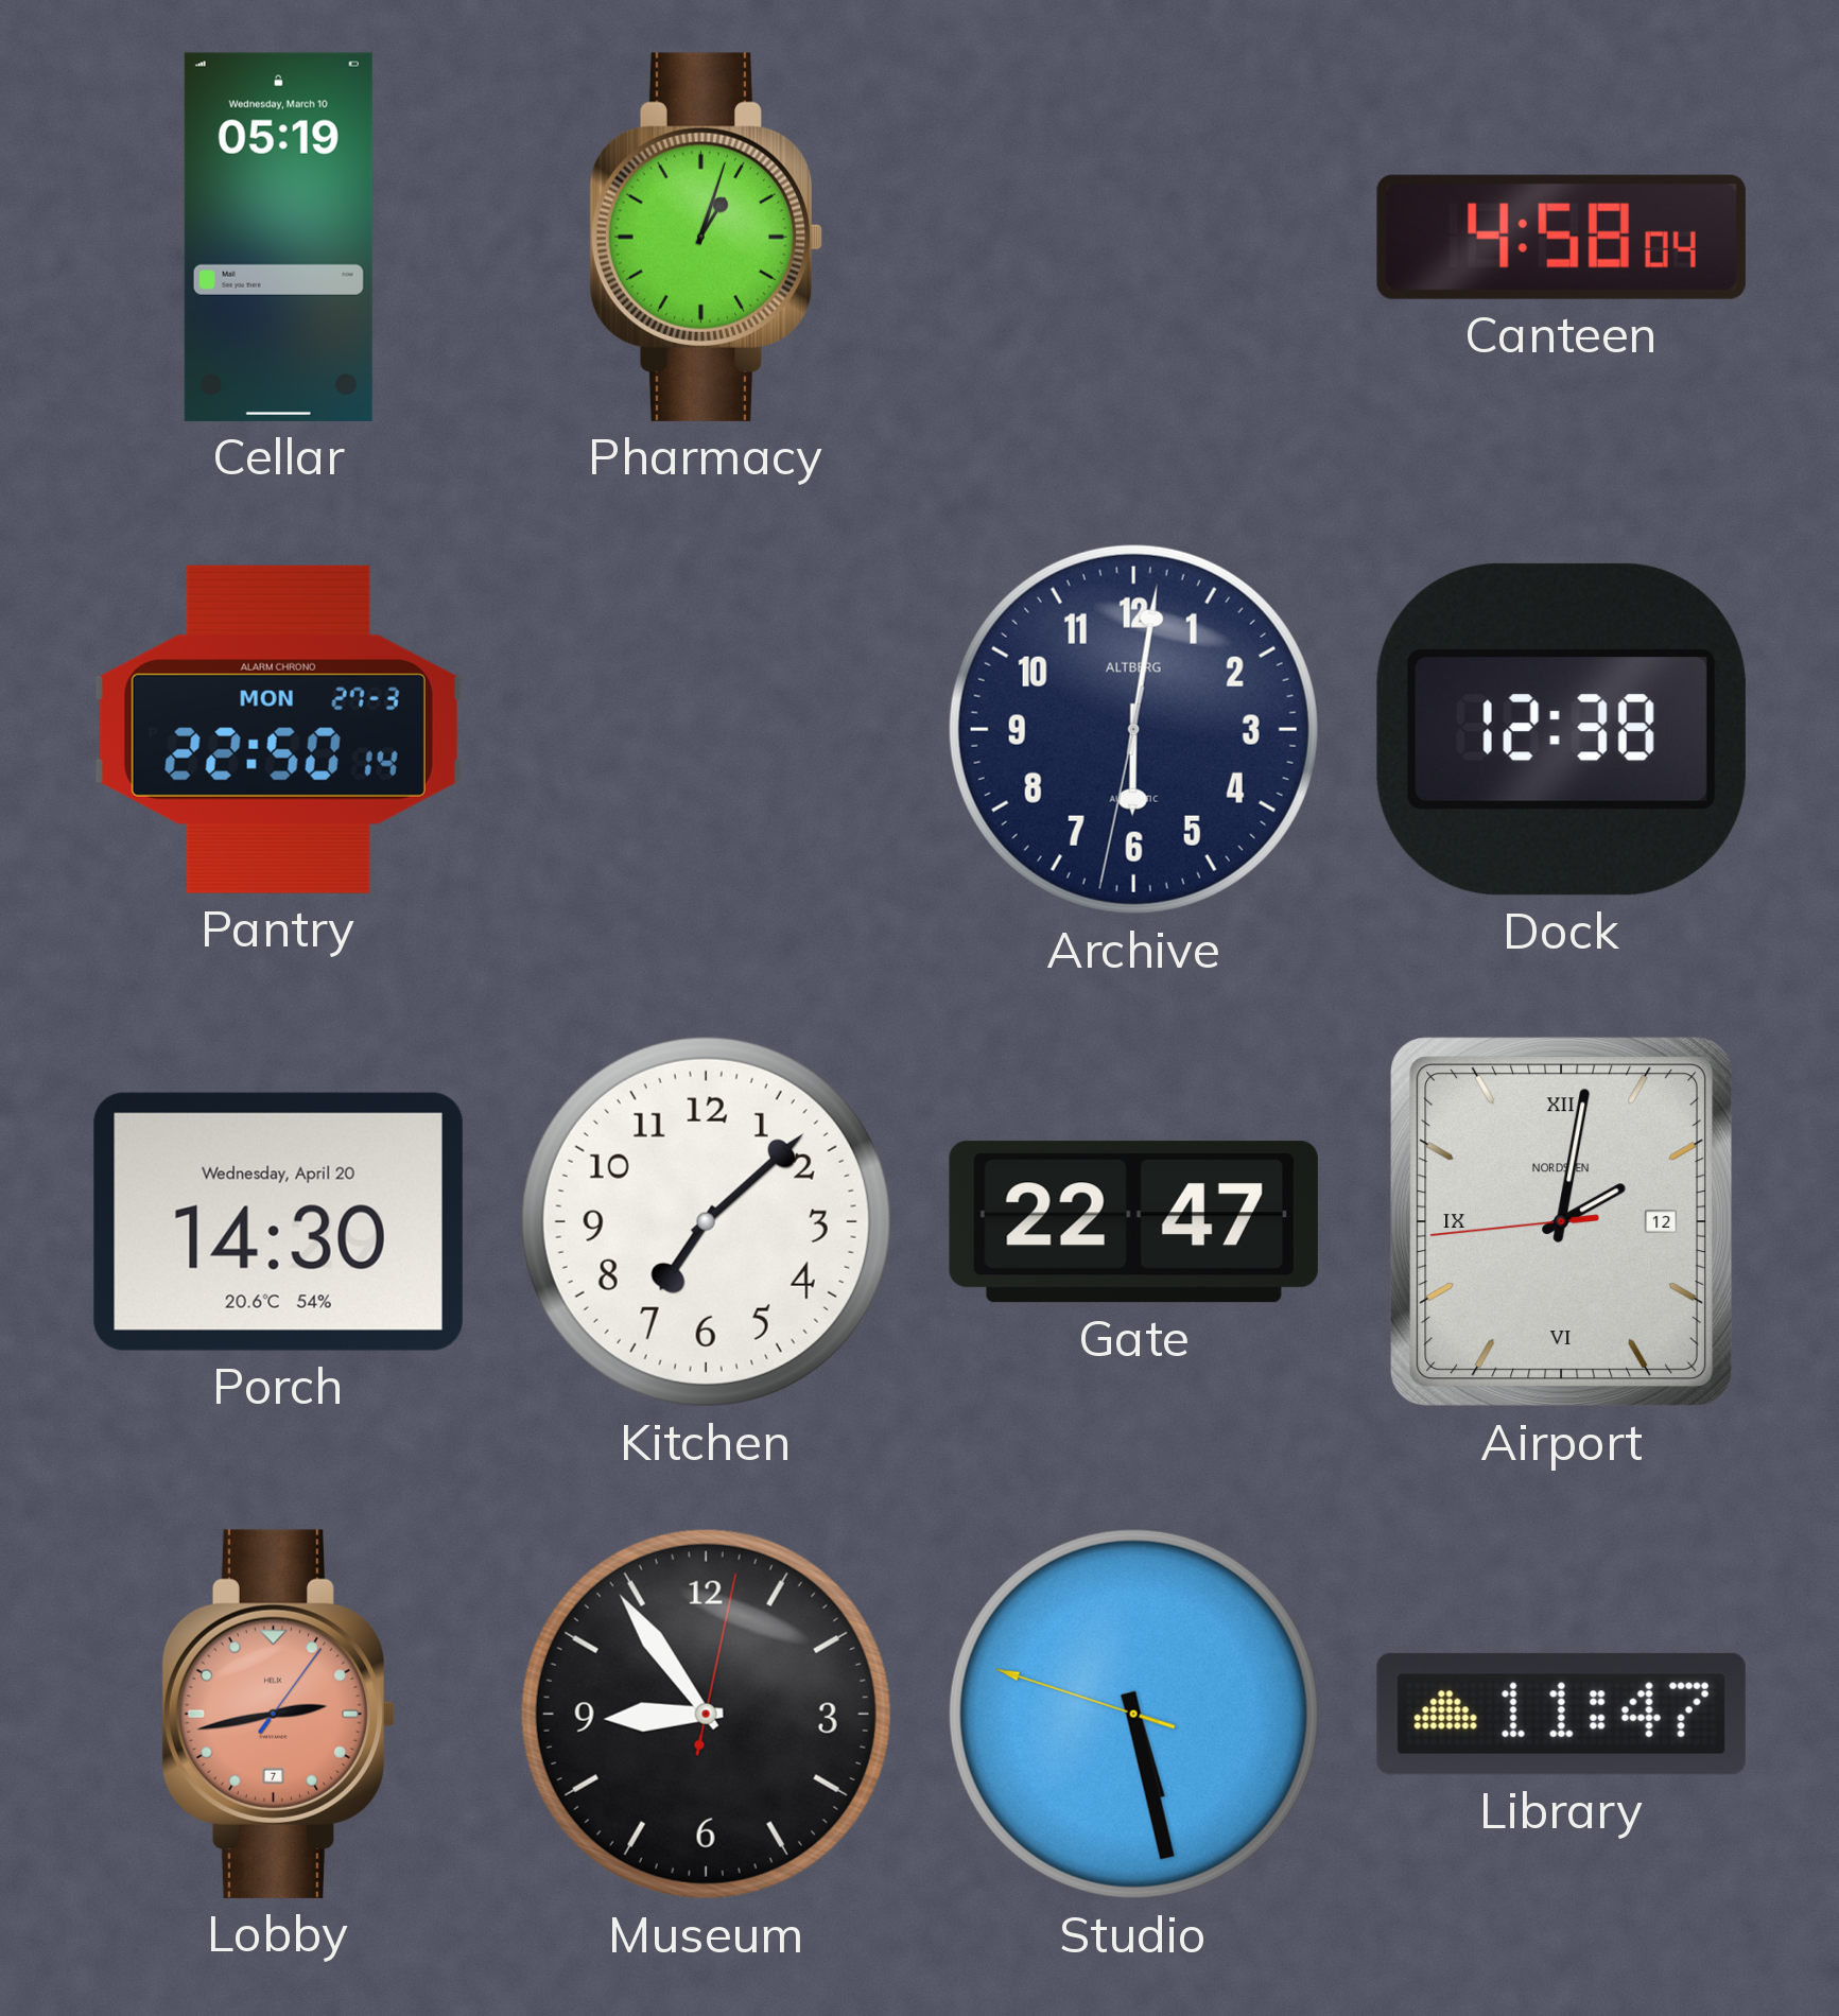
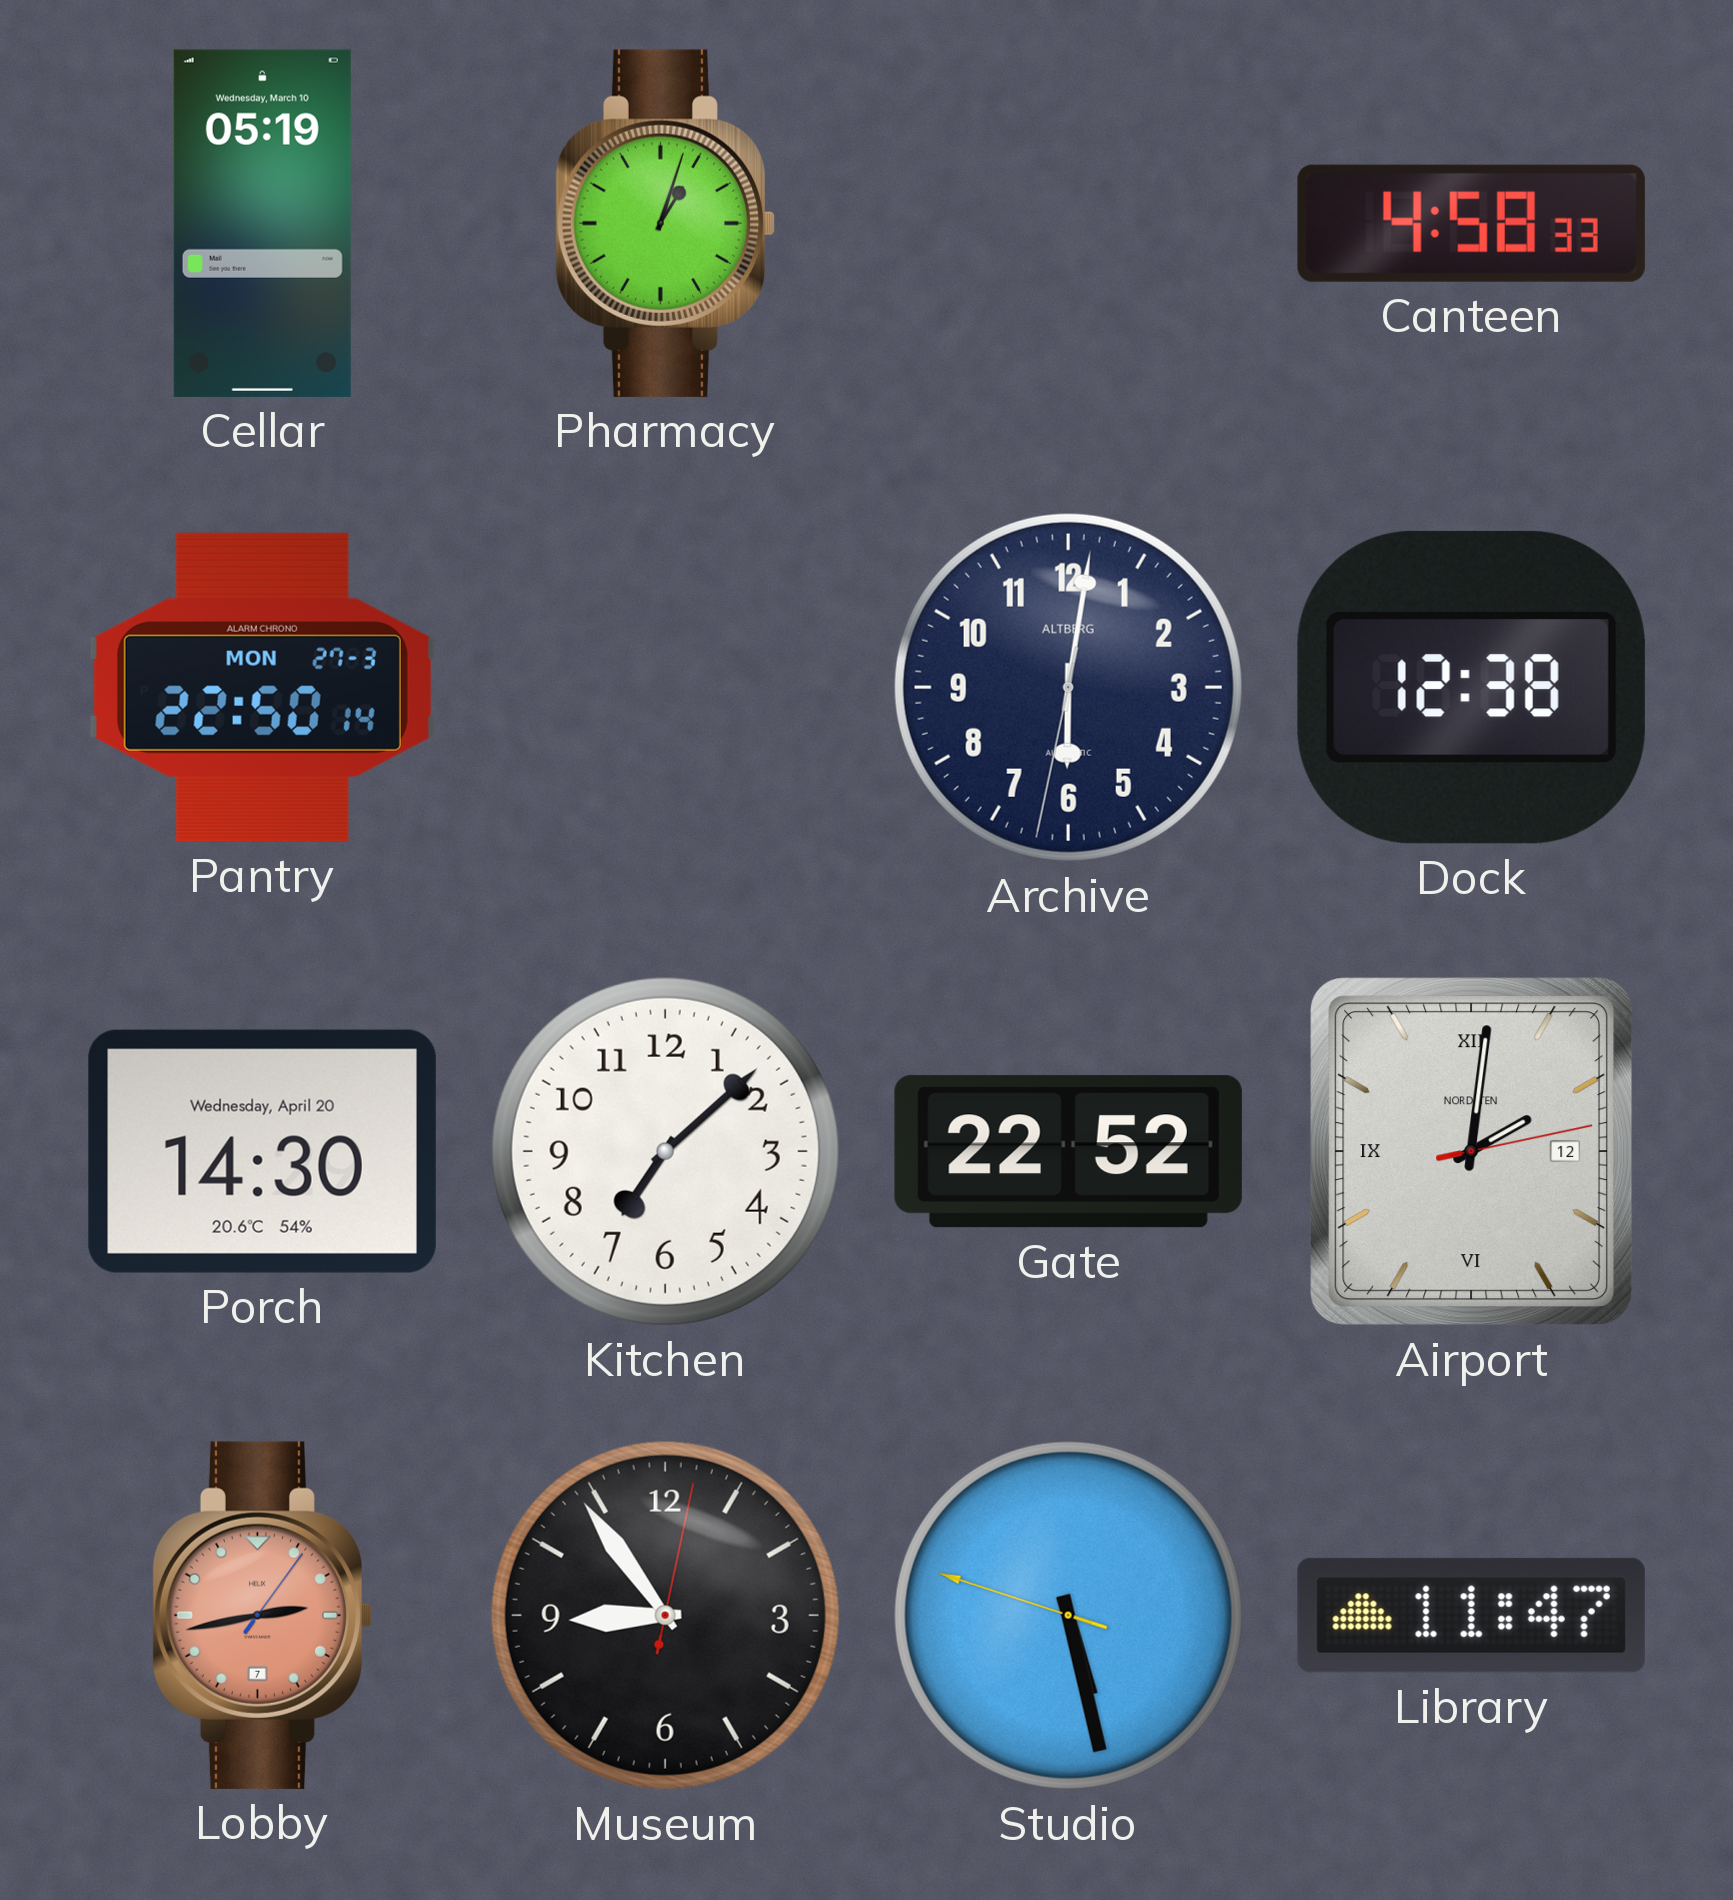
Canteen: 4:58:04 -> 4:58:33
Gate: 22:47 -> 22:52
Airport: 2:01:44 -> 2:01:13
